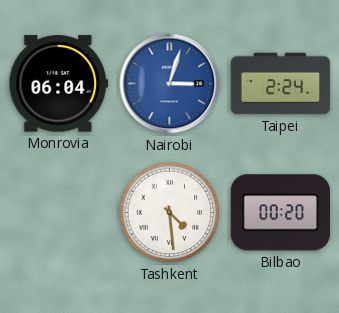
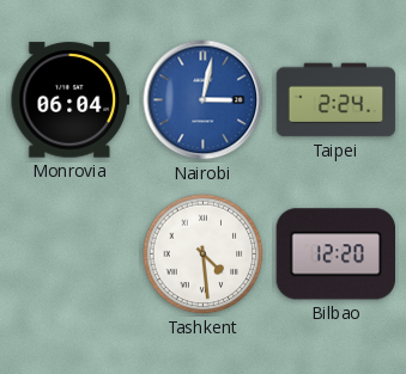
Nairobi: 3:03 -> 3:02
Bilbao: 00:20 -> 12:20
